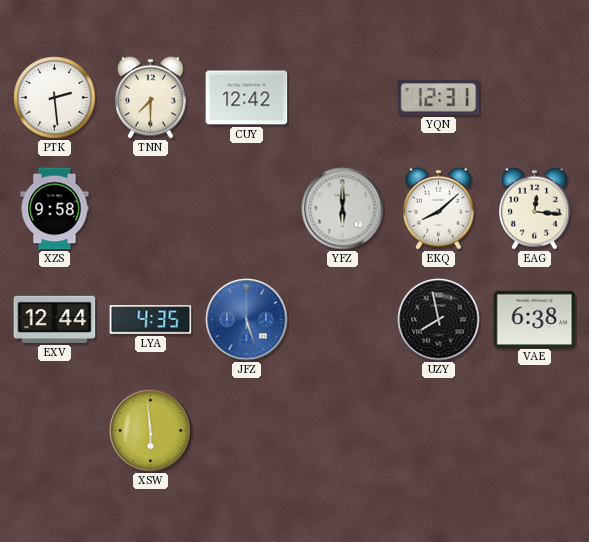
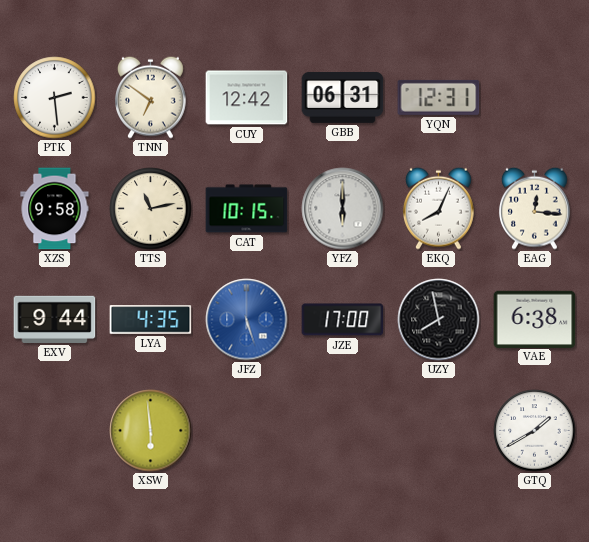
TNN: 7:30 -> 6:51
GBB: none -> 06:31
TTS: none -> 11:13
CAT: none -> 10:15
EKQ: 8:08 -> 8:04
EXV: 12:44 -> 9:44
JZE: none -> 17:00
GTQ: none -> 1:40
